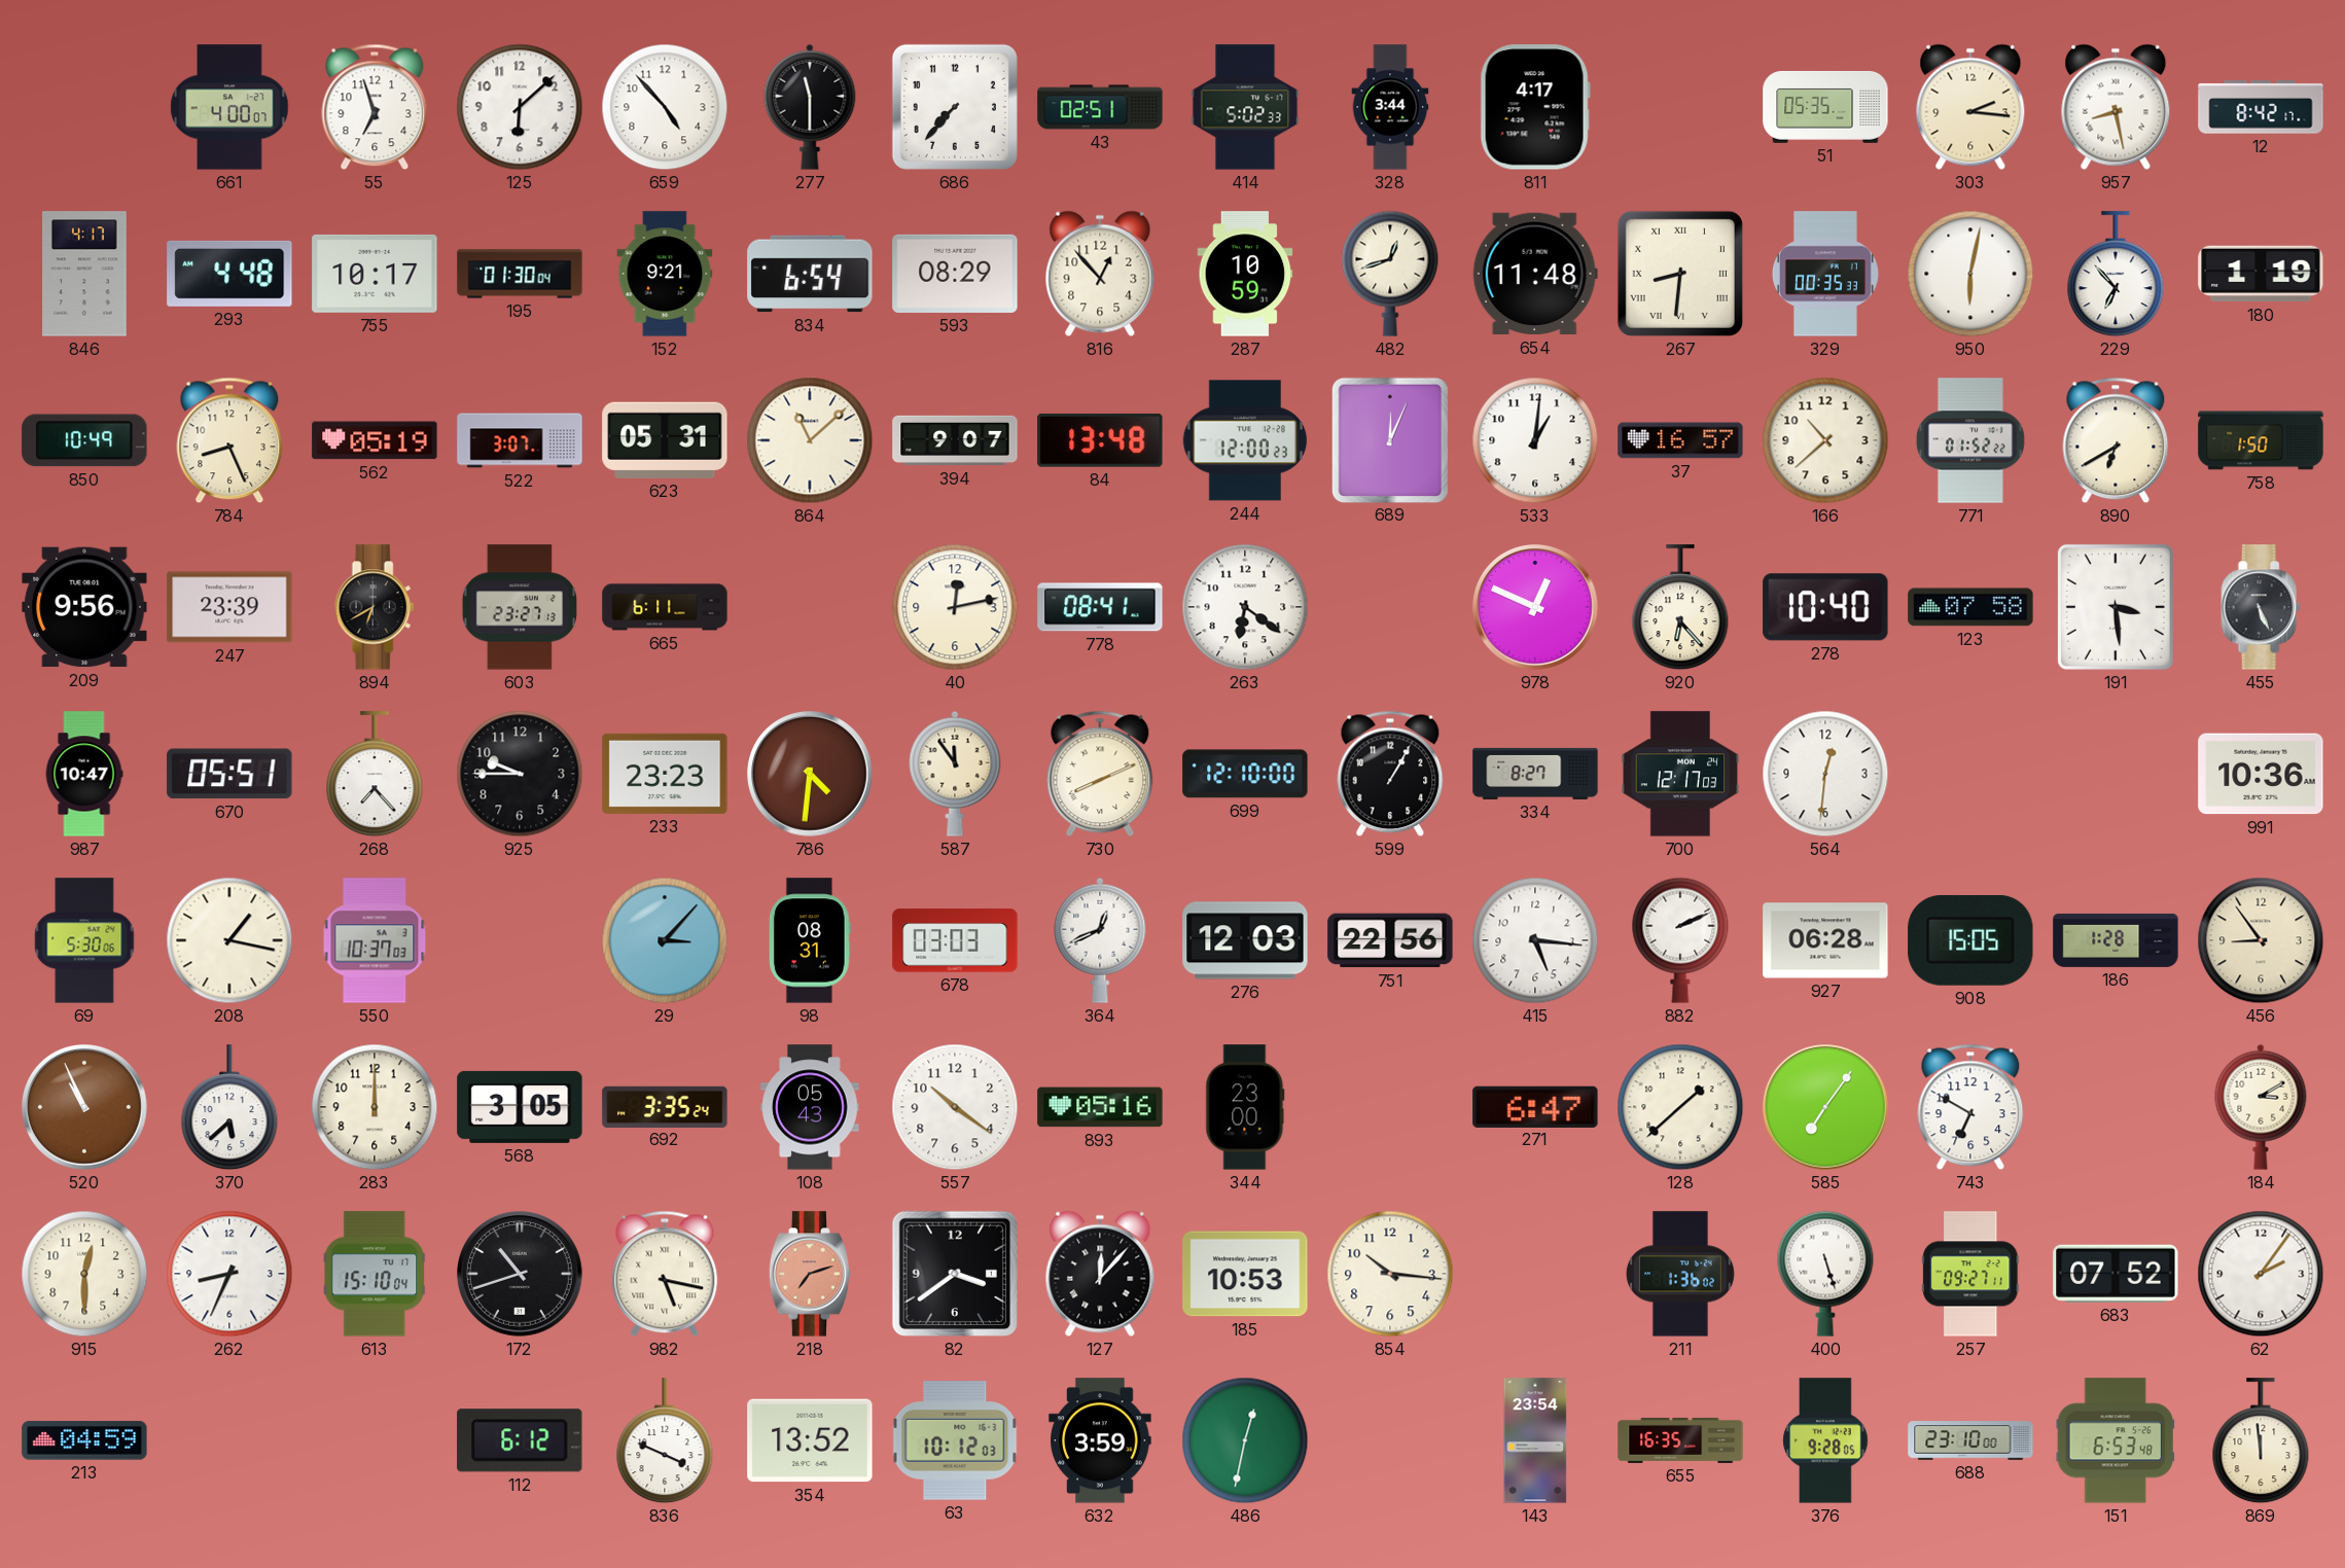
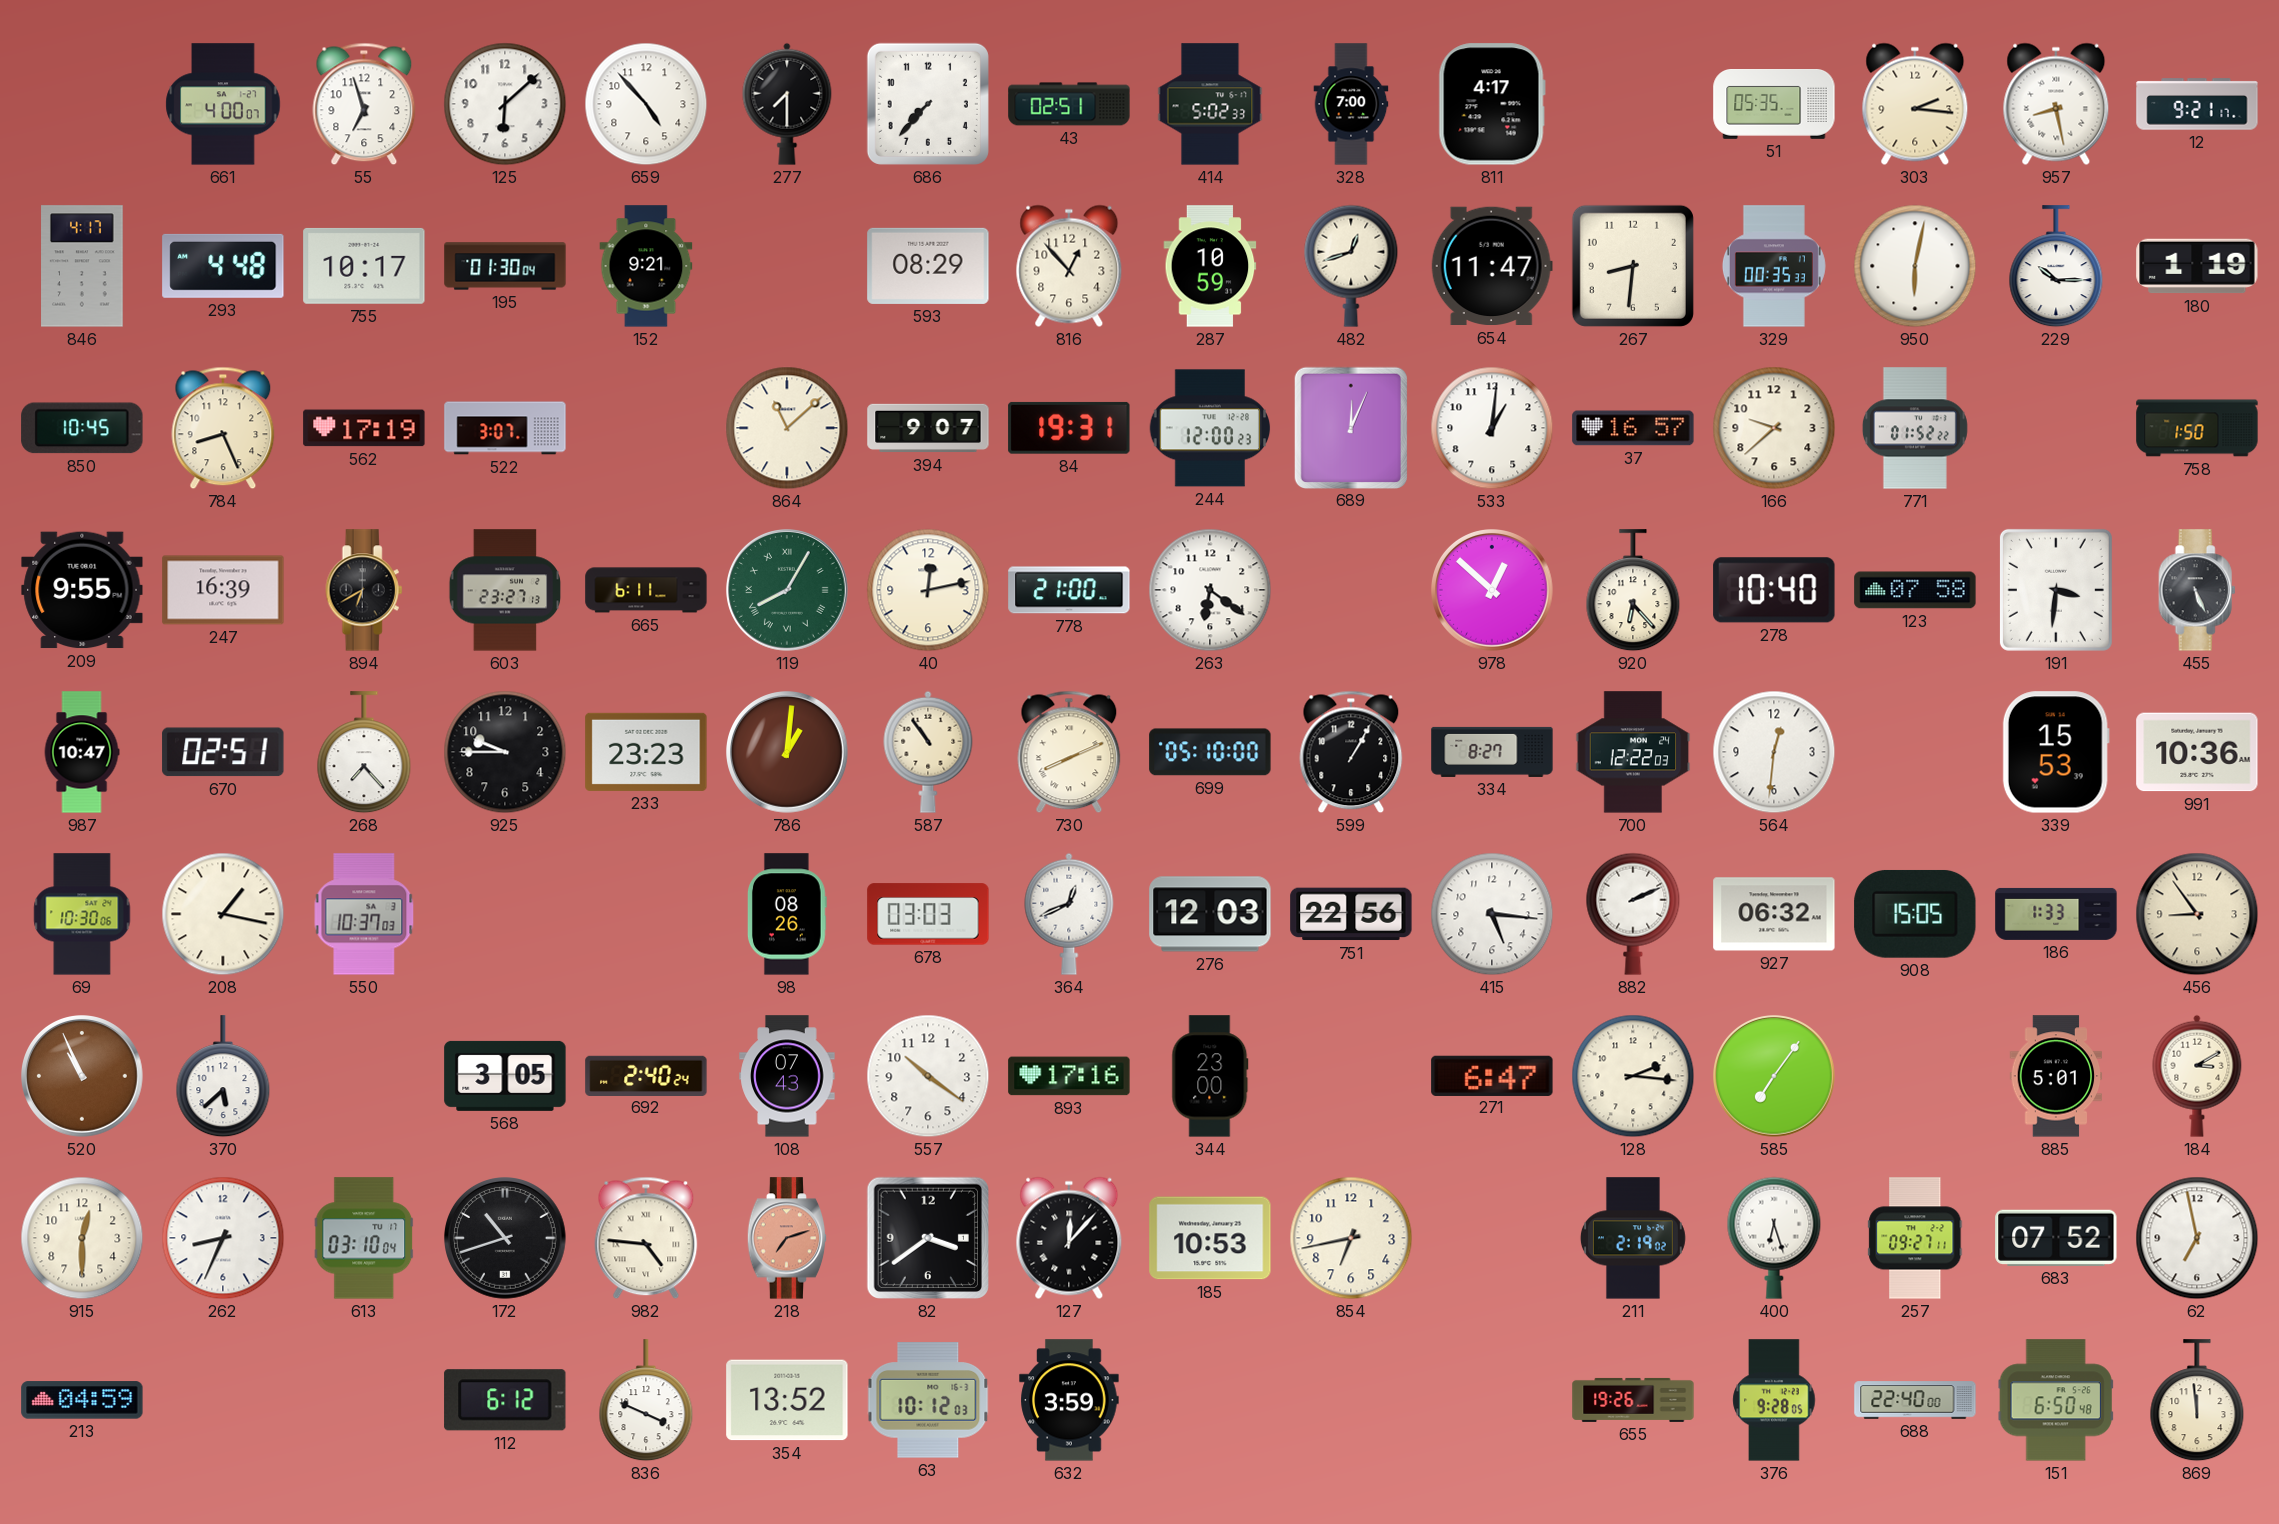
277: 11:30 -> 7:30
328: 3:44 -> 7:00
12: 8:42 -> 9:21
834: 6:54 -> none
654: 11:48 -> 11:47
267 numerals: Roman -> Arabic
229: 6:53 -> 10:15
850: 10:49 -> 10:45
562: 05:19 -> 17:19
623: 05:31 -> none
84: 13:48 -> 19:31
166: 10:38 -> 9:38
890: 6:40 -> none
209: 9:56 -> 9:55
247: 23:39 -> 16:39
119: none -> 8:05
778: 08:41 -> 21:00
978: 12:49 -> 12:52
191: 3:29 -> 3:31
670: 05:51 -> 02:51
786: 4:31 -> 1:01
587: 11:54 -> 10:54
699: 12:10 -> 05:10
700: 12:17 -> 12:22
339: none -> 15:53
69: 5:30 -> 10:30
29: 3:07 -> none
98: 08:31 -> 08:26
927: 06:28 -> 06:32
186: 1:28 -> 1:33
283: 12:00 -> none
692: 3:35 -> 2:40
108: 05:43 -> 07:43
893: 05:16 -> 17:16
128: 1:38 -> 2:16
743: 6:50 -> none
885: none -> 5:01
613: 15:10 -> 03:10
982: 5:17 -> 4:46
854: 10:16 -> 6:43
211: 1:36 -> 2:19
400: 5:27 -> 6:27
62: 2:06 -> 6:58
486: 12:32 -> none
143: 23:54 -> none
655: 16:35 -> 19:26
688: 23:10 -> 22:40
151: 6:53 -> 6:50
